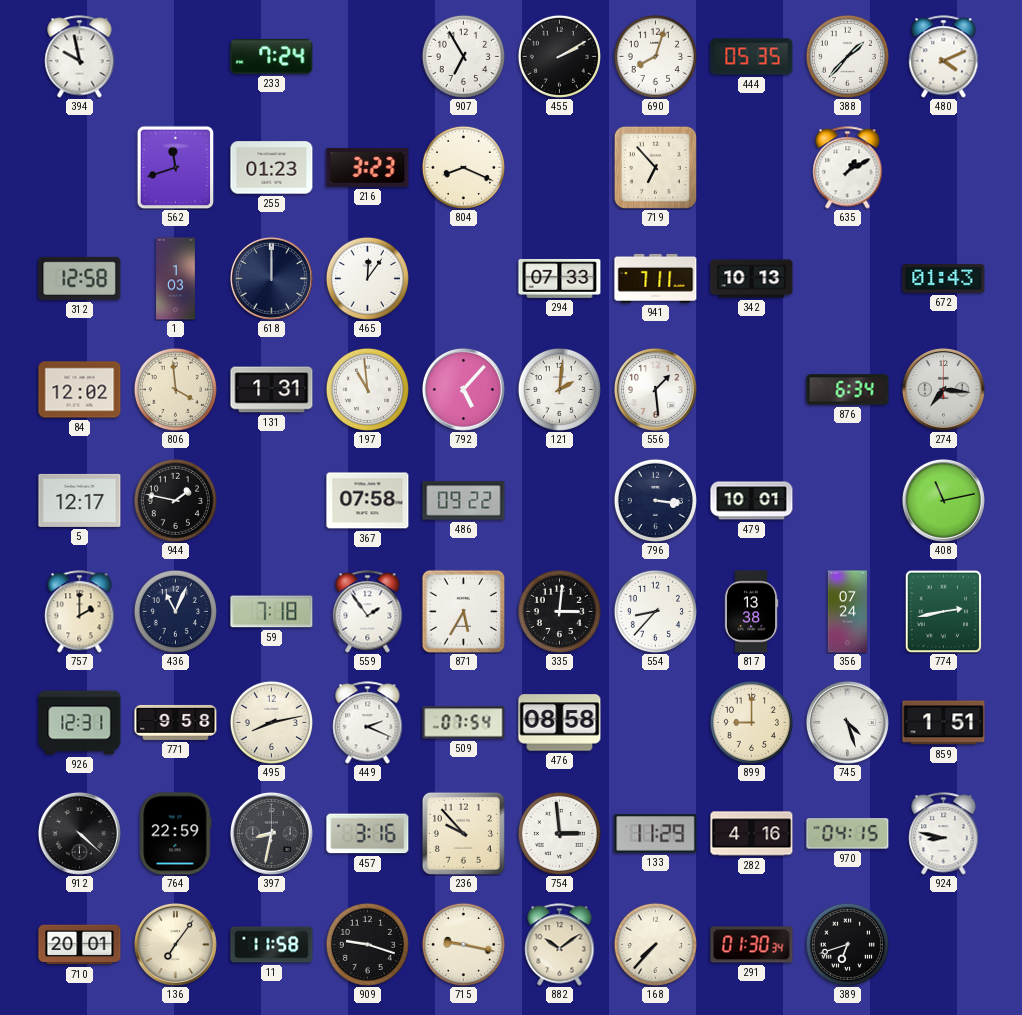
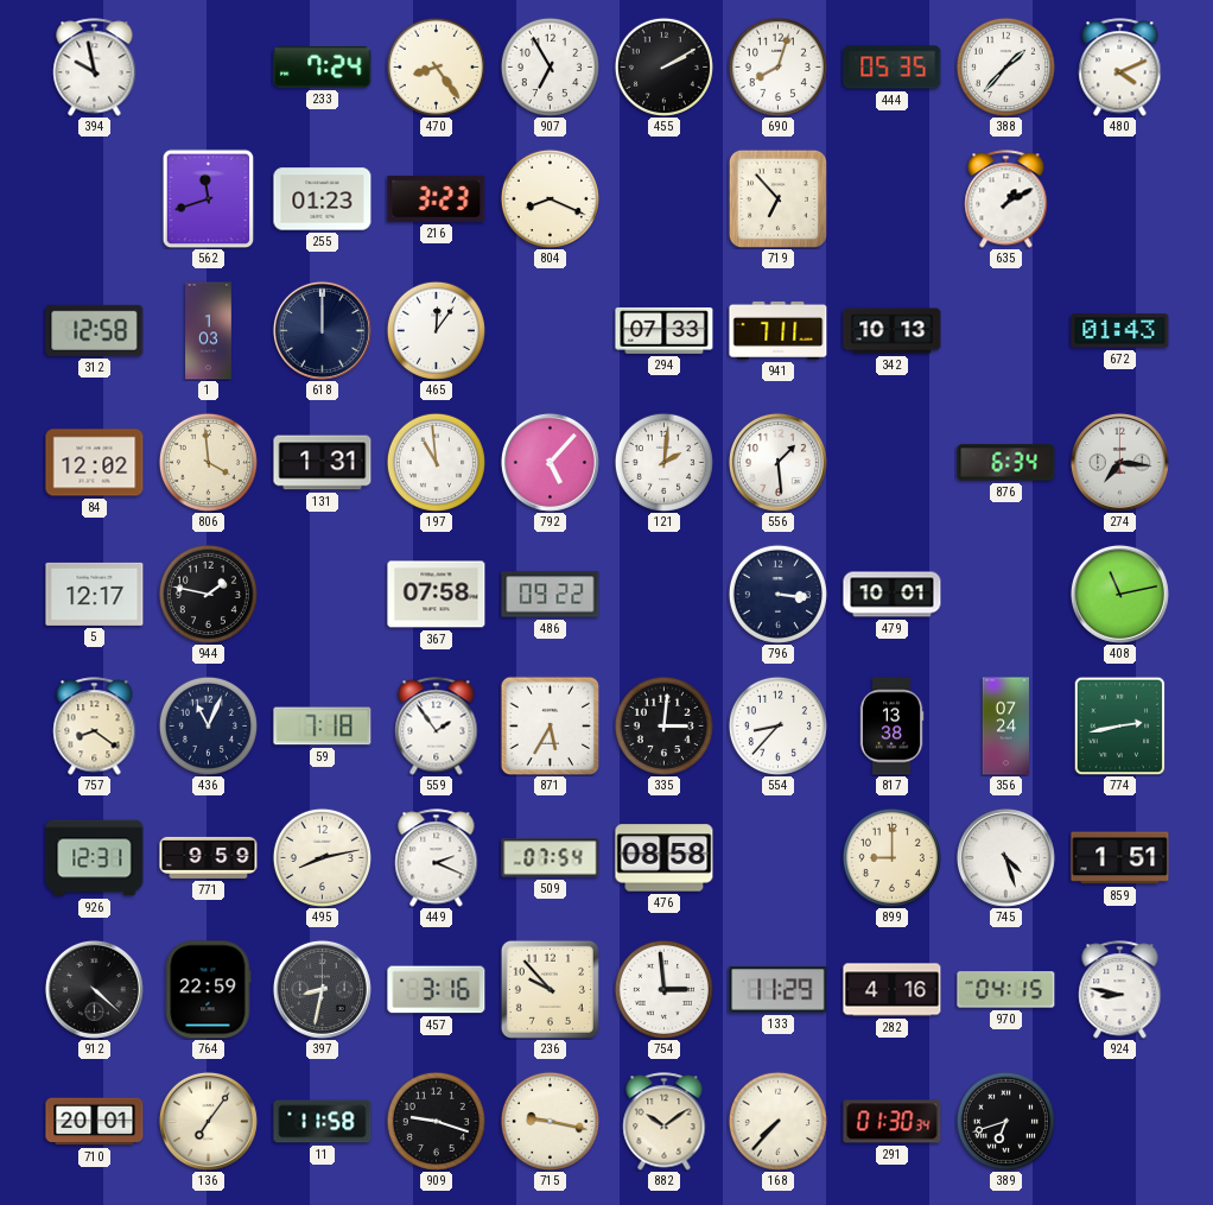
470: none -> 8:24
757: 2:00 -> 8:21
771: 9:58 -> 9:59
